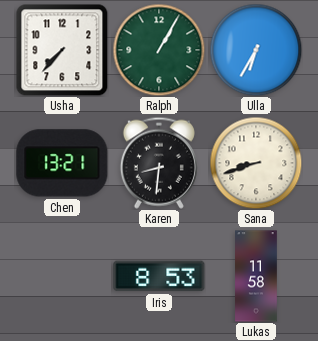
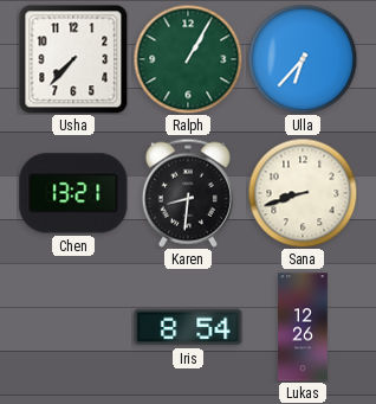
Ulla: 6:35 -> 6:37
Iris: 8:53 -> 8:54
Lukas: 11:58 -> 12:26
